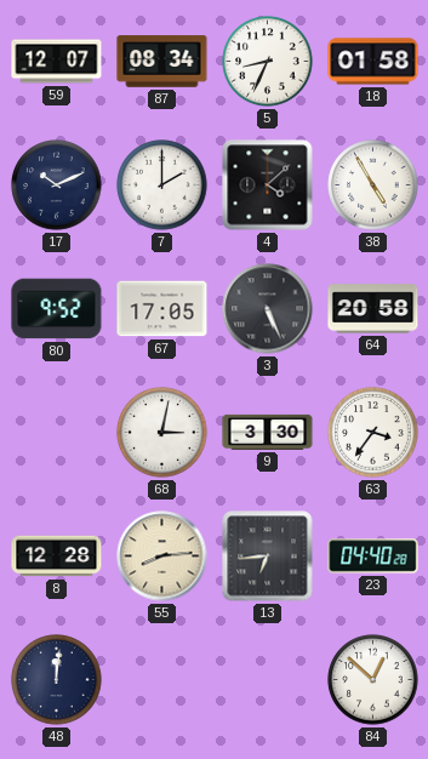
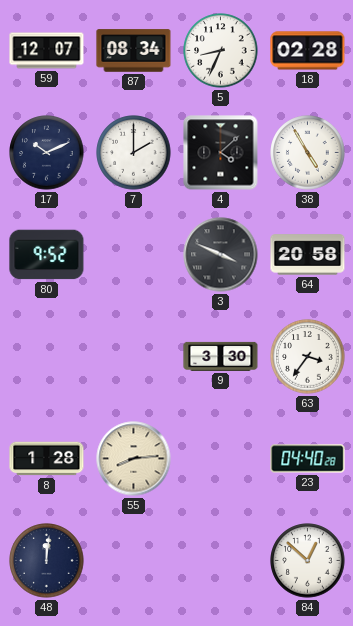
18: 01:58 -> 02:28
67: 17:05 -> none
3: 5:26 -> 3:49
68: 3:02 -> none
8: 12:28 -> 1:28
13: 6:44 -> none
